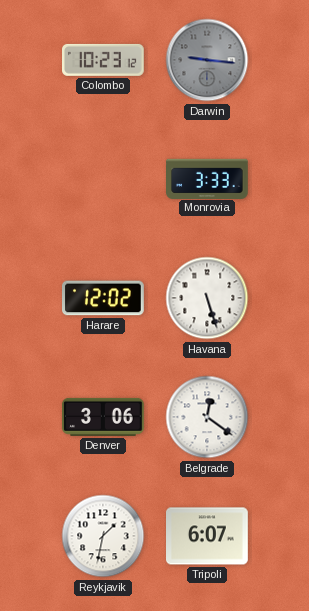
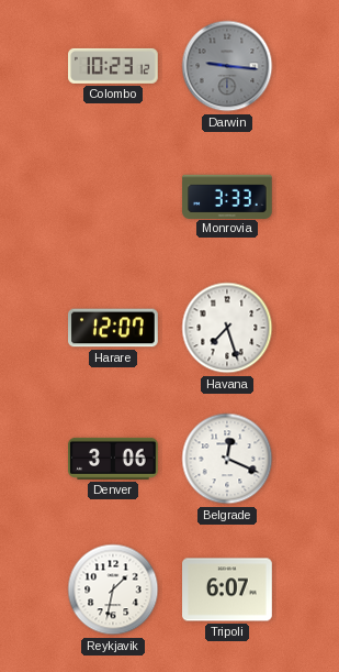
Harare: 12:02 -> 12:07
Havana: 5:27 -> 7:27
Belgrade: 12:21 -> 12:19
